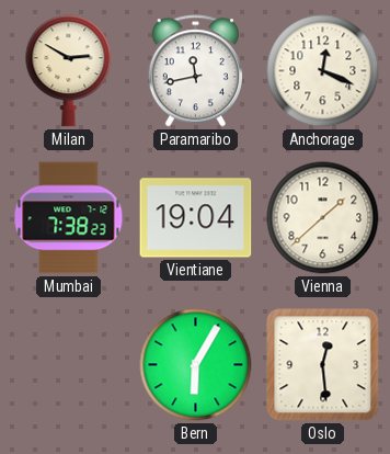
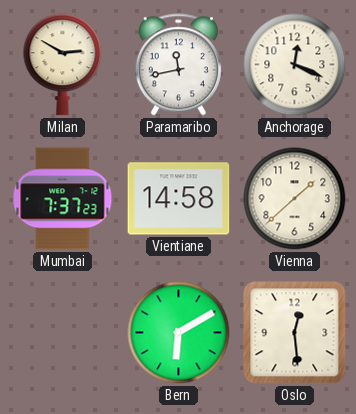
Mumbai: 7:38 -> 7:37
Vientiane: 19:04 -> 14:58
Bern: 6:05 -> 6:10
